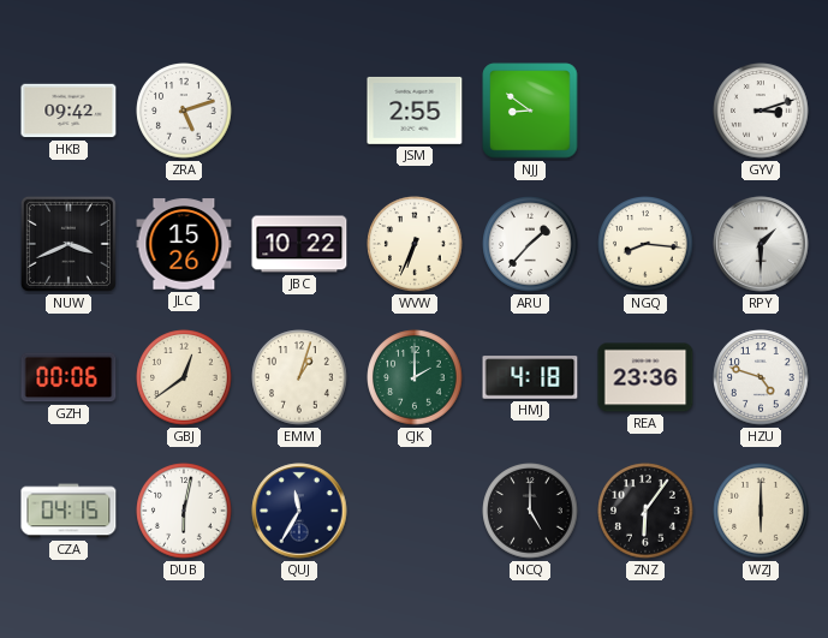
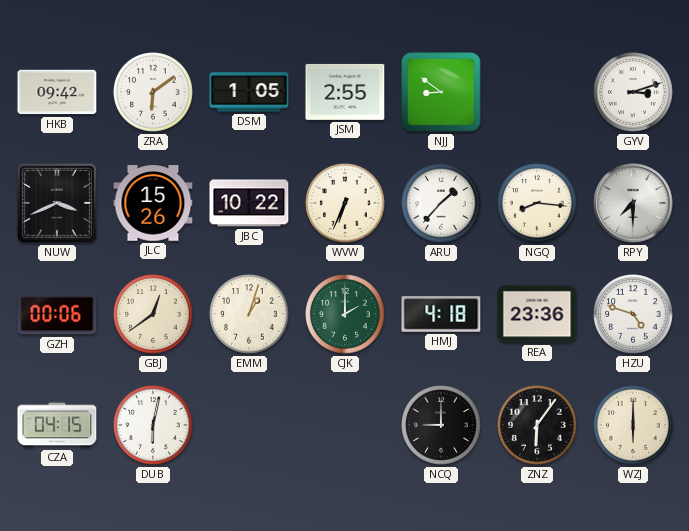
ZRA: 5:12 -> 6:09
DSM: none -> 1:05
RPY: 1:30 -> 7:30
QUJ: 11:35 -> none
NCQ: 5:00 -> 9:00
